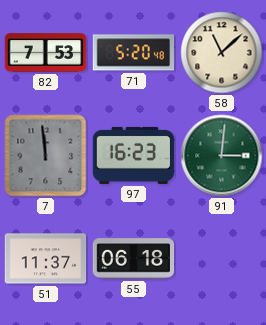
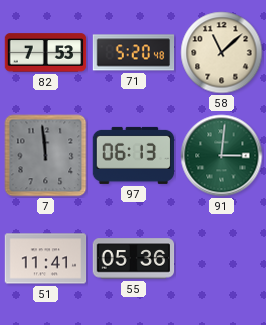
97: 16:23 -> 06:13
51: 11:37 -> 11:41
55: 06:18 -> 05:36
